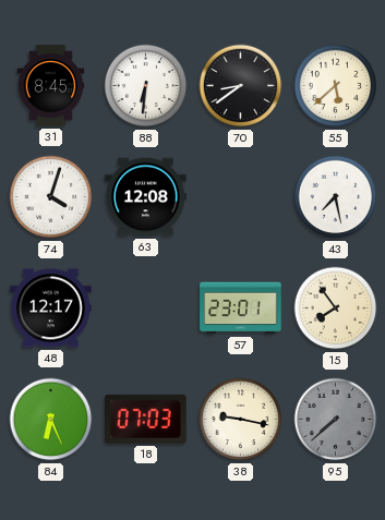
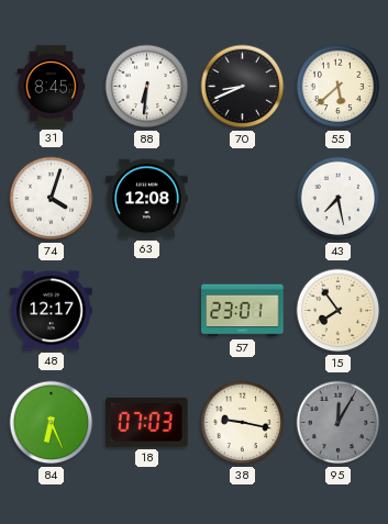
70: 8:39 -> 8:41
95: 7:38 -> 12:05
